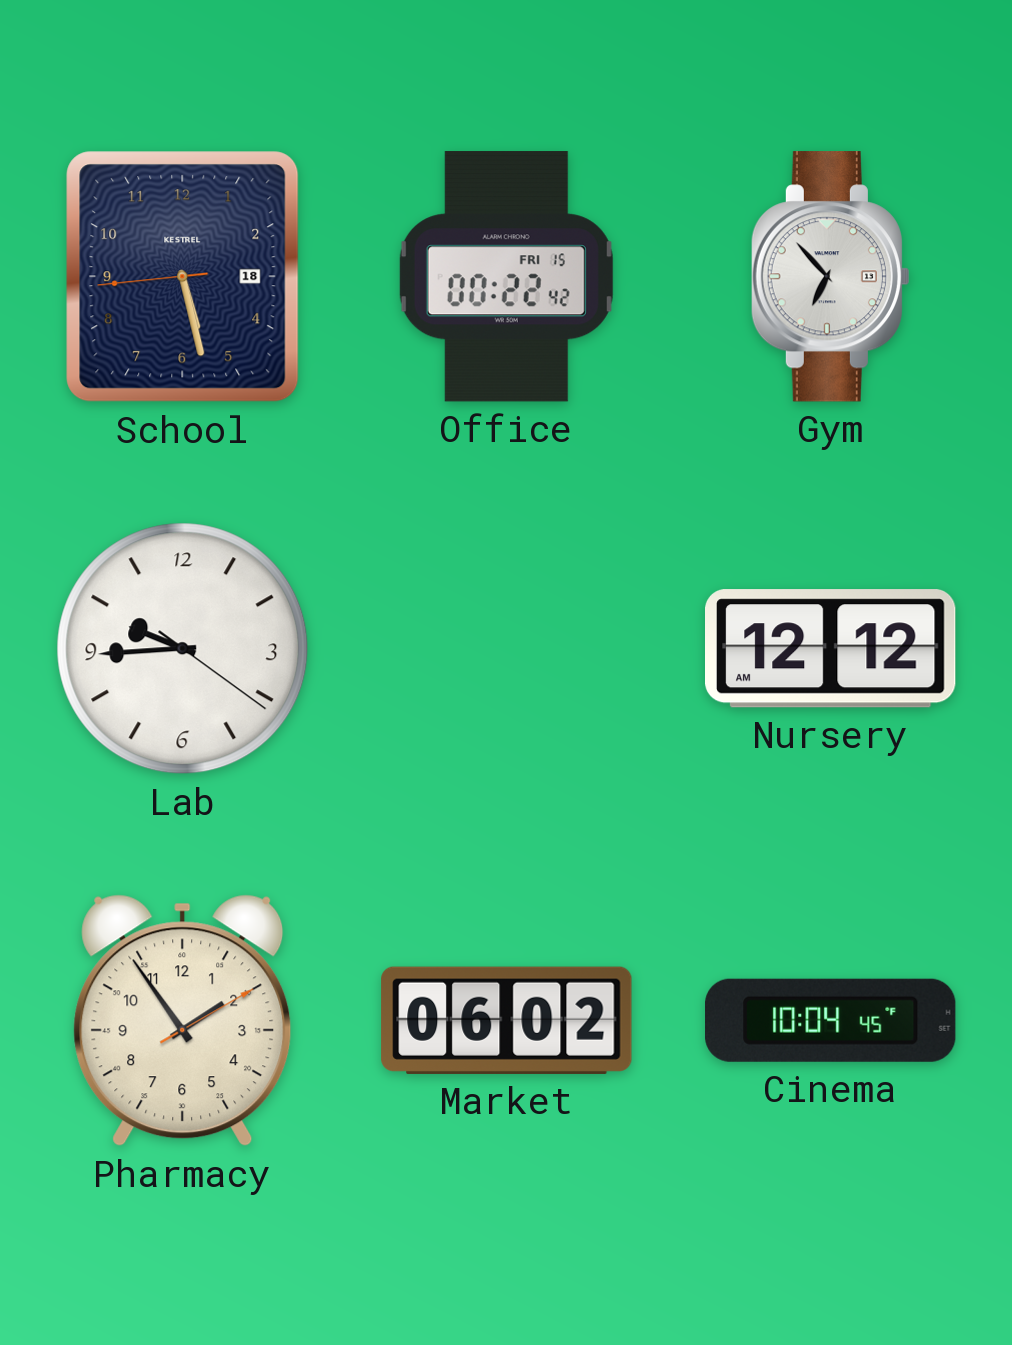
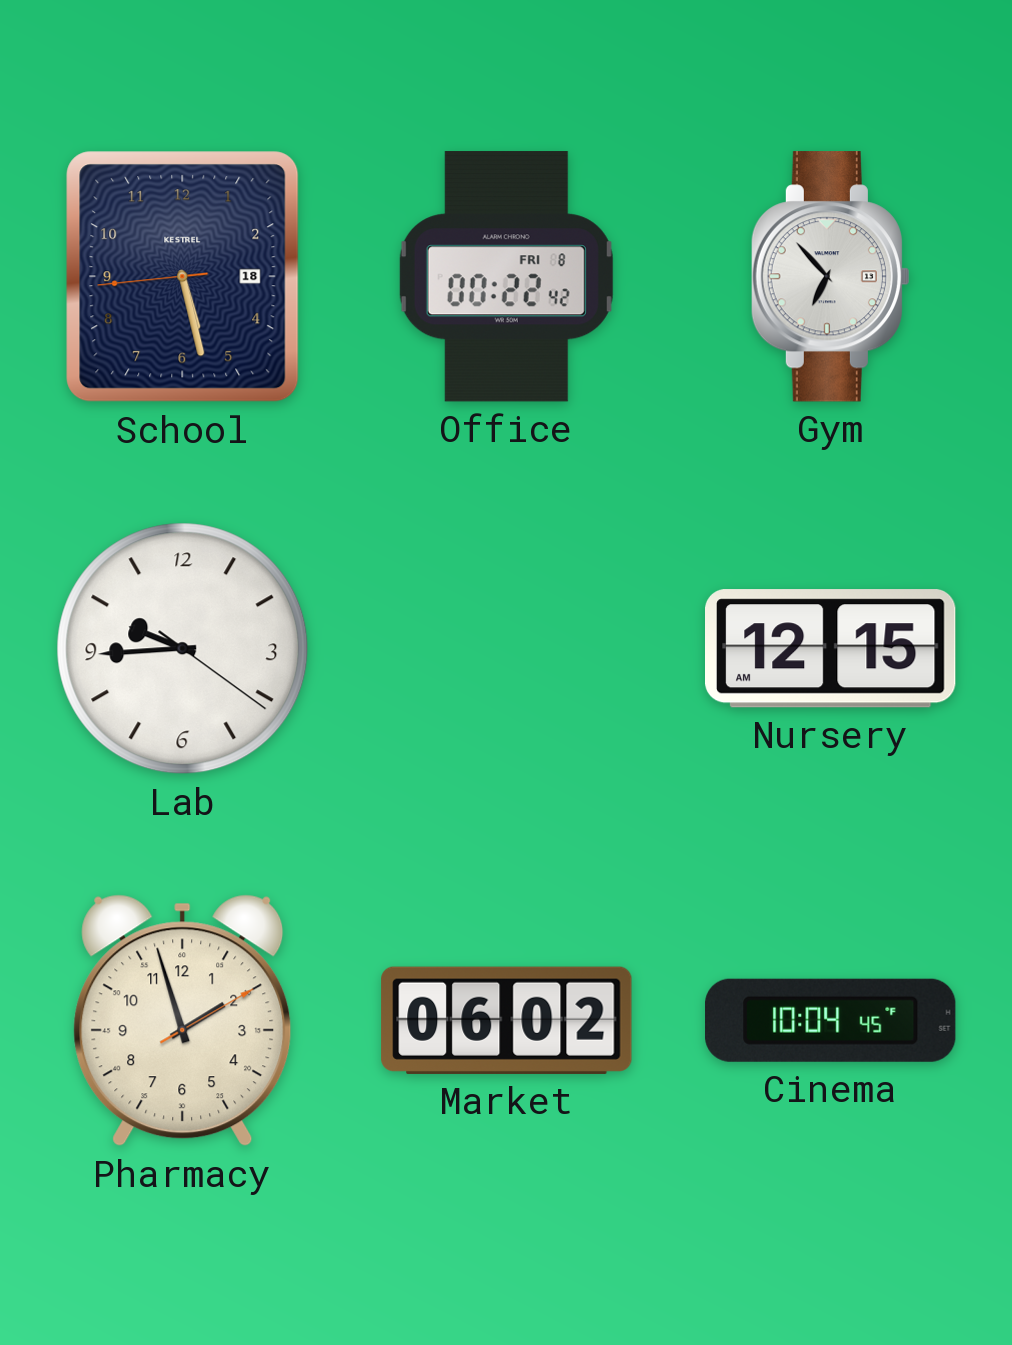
Office date: FRI 15 -> FRI 8
Nursery: 12:12 -> 12:15
Pharmacy: 1:54 -> 1:57
